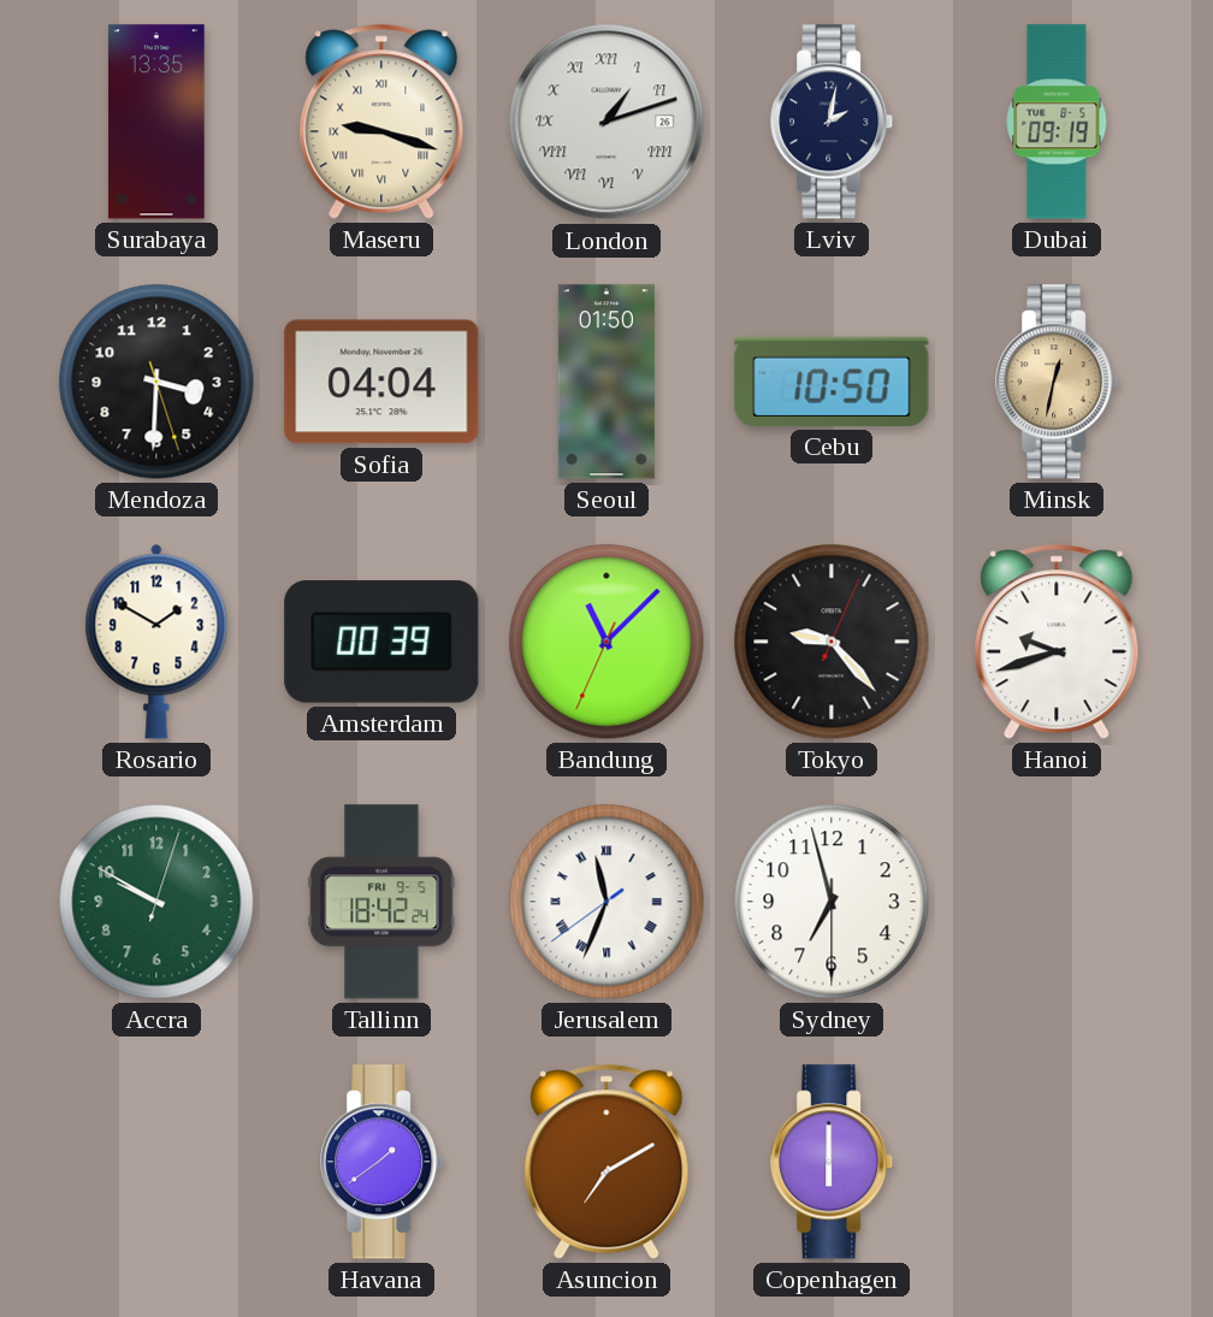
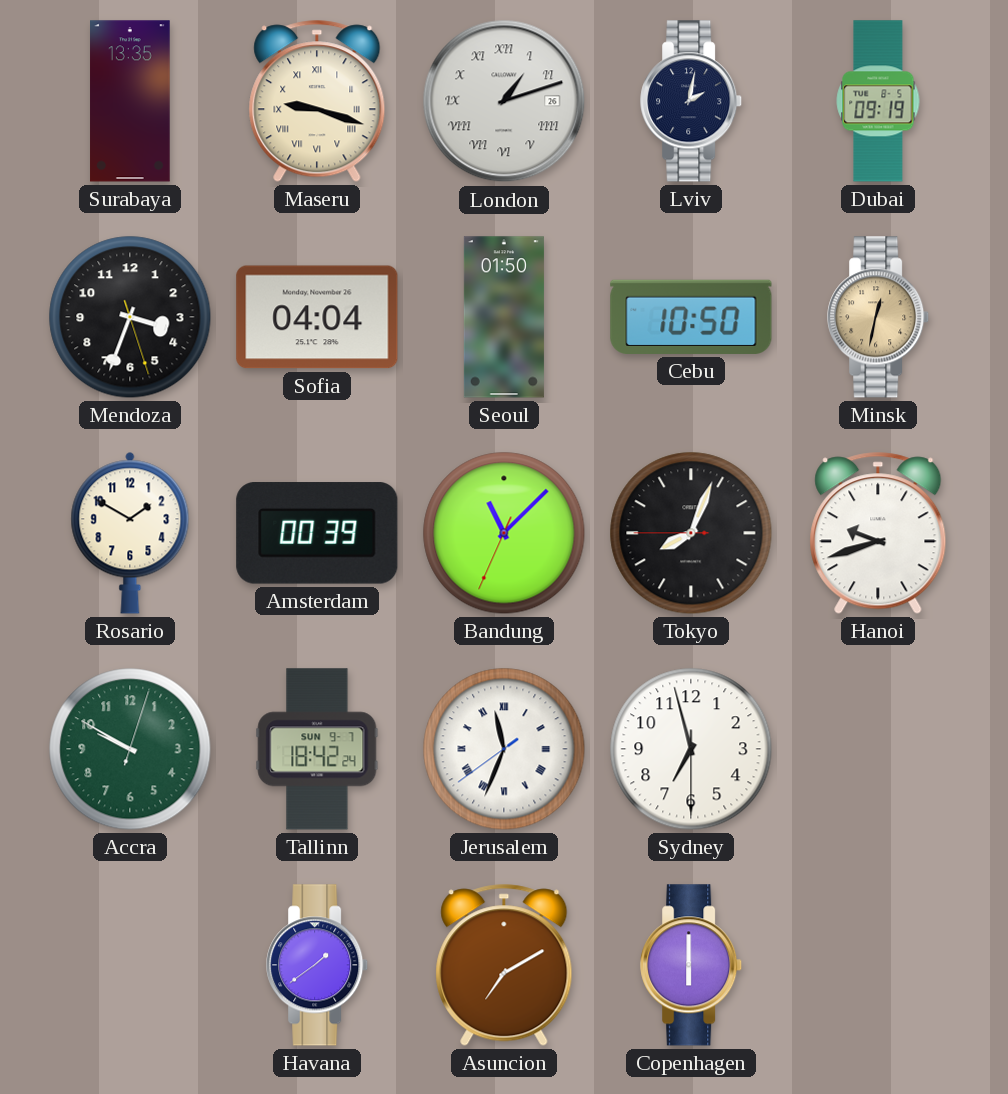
Mendoza: 3:30 -> 3:33
Tokyo: 9:23 -> 8:03
Tallinn date: FRI 9-5 -> SUN 9-7
